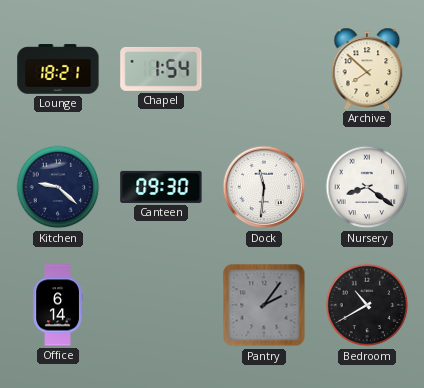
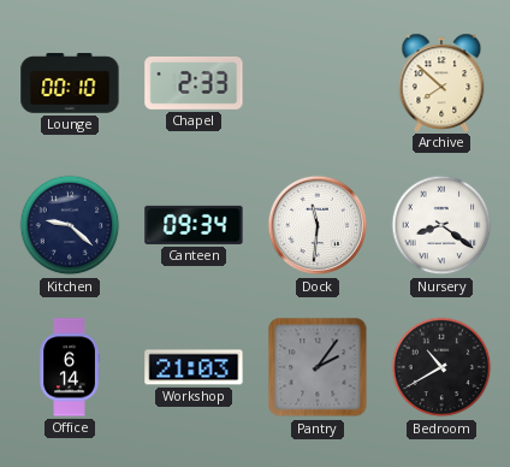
Lounge: 18:21 -> 00:10
Chapel: 1:54 -> 2:33
Canteen: 09:30 -> 09:34
Workshop: none -> 21:03
